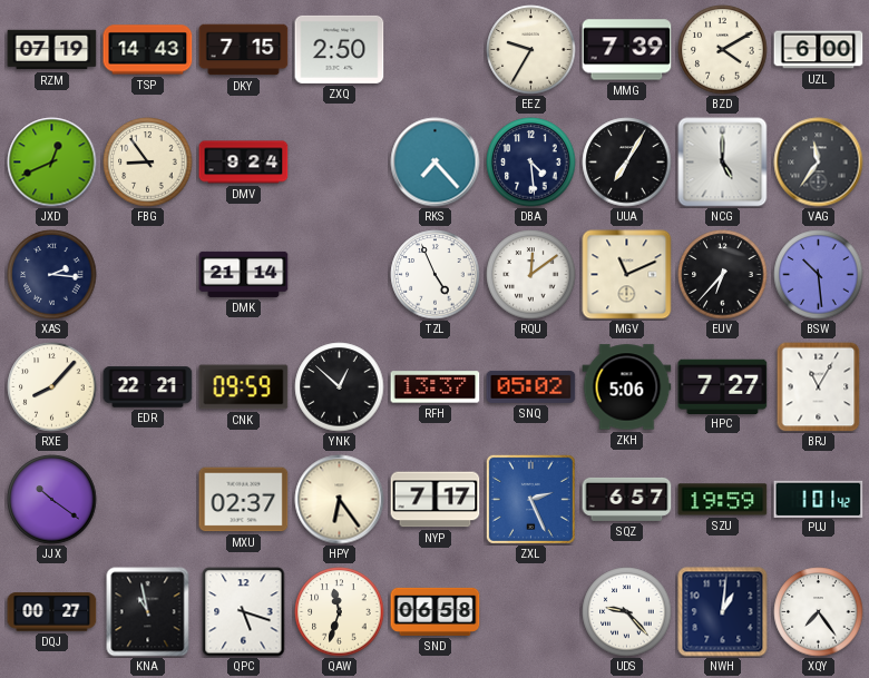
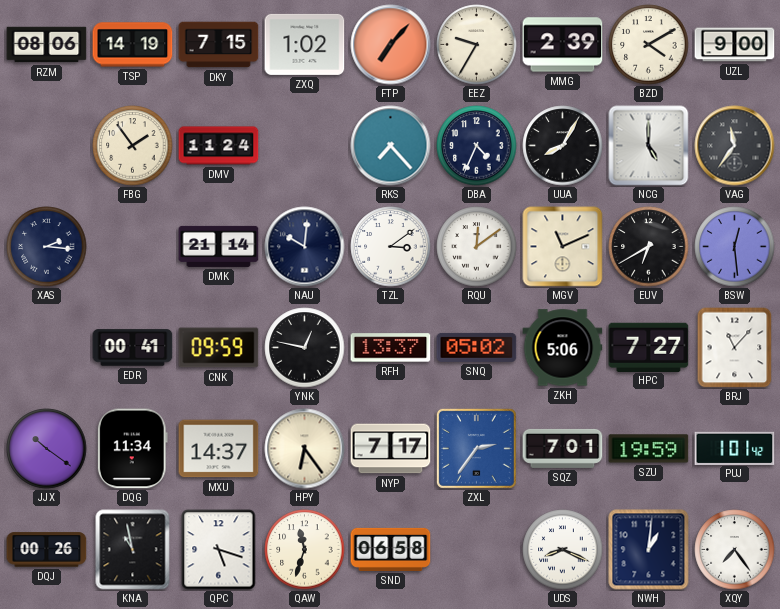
RZM: 07:19 -> 08:06
TSP: 14:43 -> 14:19
ZXQ: 2:50 -> 1:02
FTP: none -> 7:07
MMG: 7:39 -> 2:39
UZL: 6:00 -> 9:00
JXD: 12:41 -> none
FBG: 8:54 -> 1:54
DMV: 9:24 -> 11:24
DBA: 4:29 -> 4:34
UUA: 7:05 -> 8:05
NAU: none -> 10:01
TZL: 4:56 -> 3:09
EUV: 6:37 -> 6:40
BSW: 10:29 -> 12:29
RXE: 8:07 -> none
EDR: 22:21 -> 00:41
YNK: 12:52 -> 12:47
BRJ: 11:05 -> 11:07
DQG: none -> 11:34
MXU: 02:37 -> 14:37
ZXL: 2:26 -> 2:36
SQZ: 6:57 -> 7:01
DQJ: 00:27 -> 00:26
UDS: 9:23 -> 8:19
